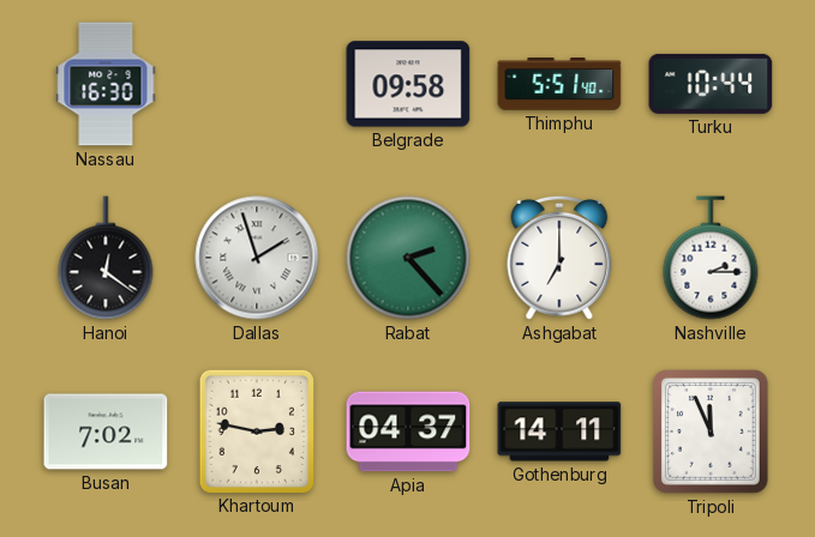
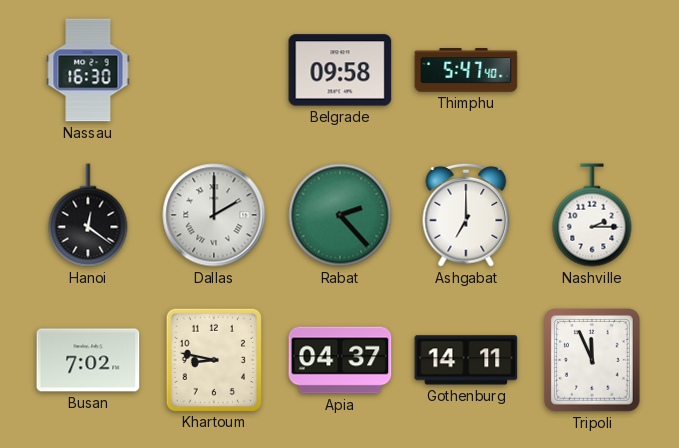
Thimphu: 5:51 -> 5:47
Turku: 10:44 -> none
Dallas: 1:57 -> 2:00
Khartoum: 2:47 -> 8:47
